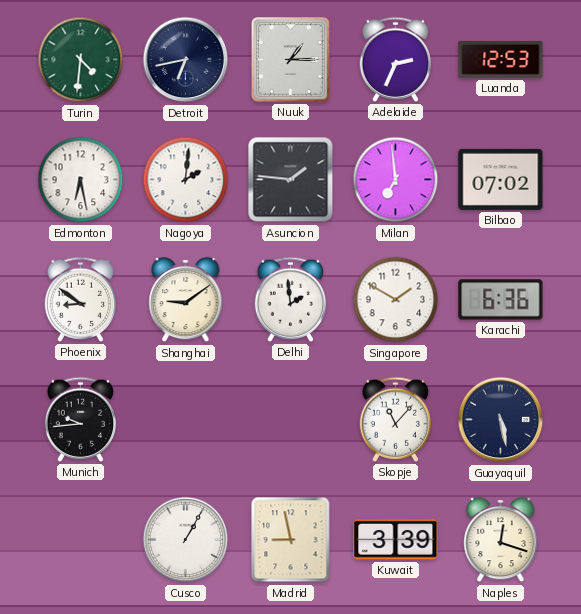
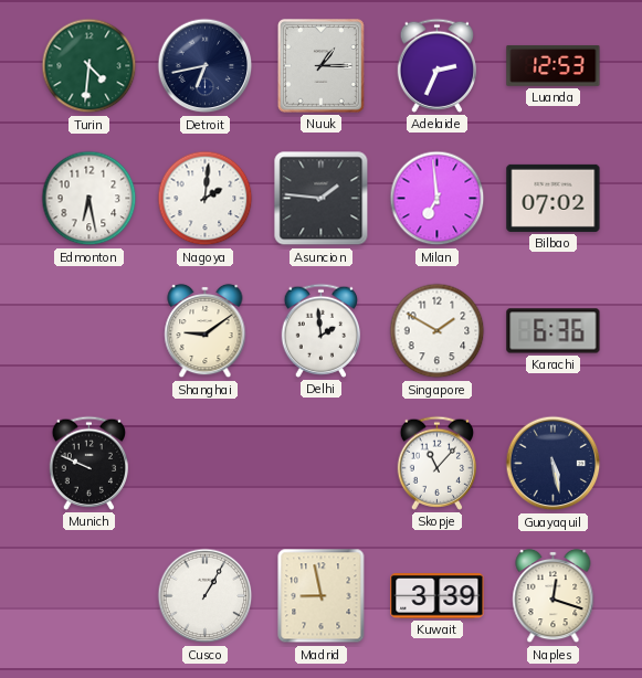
Phoenix: 8:51 -> none
Munich: 9:44 -> 9:49
